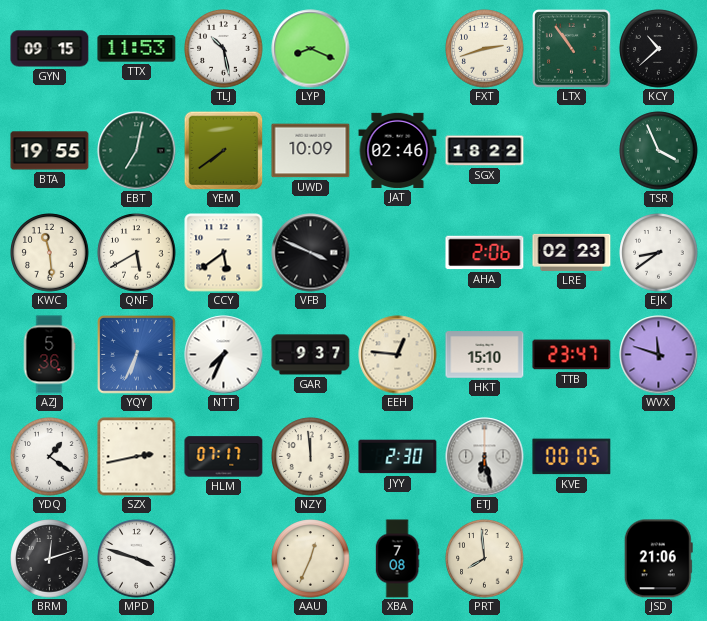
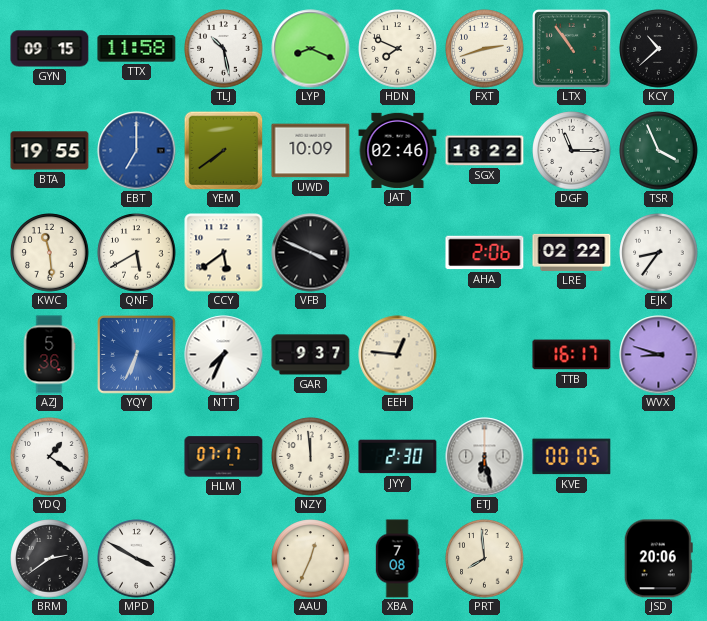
TTX: 11:53 -> 11:58
HDN: none -> 7:49
EBT: 7:02 -> 7:00
EBT dial: green -> blue
DGF: none -> 11:15
LRE: 02:23 -> 02:22
EJK: 8:39 -> 8:36
HKT: 15:10 -> none
TTB: 23:47 -> 16:17
WVX: 11:48 -> 8:48
SZX: 2:43 -> none
BRM: 12:12 -> 2:39
MPD: 3:48 -> 3:50
JSD: 21:06 -> 20:06
